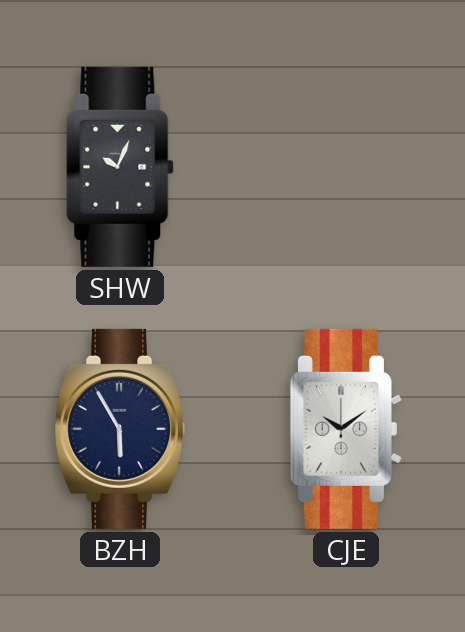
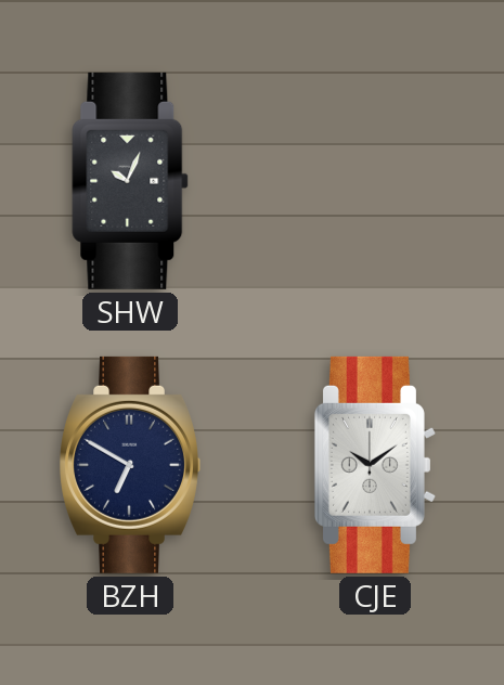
BZH: 5:55 -> 6:50
